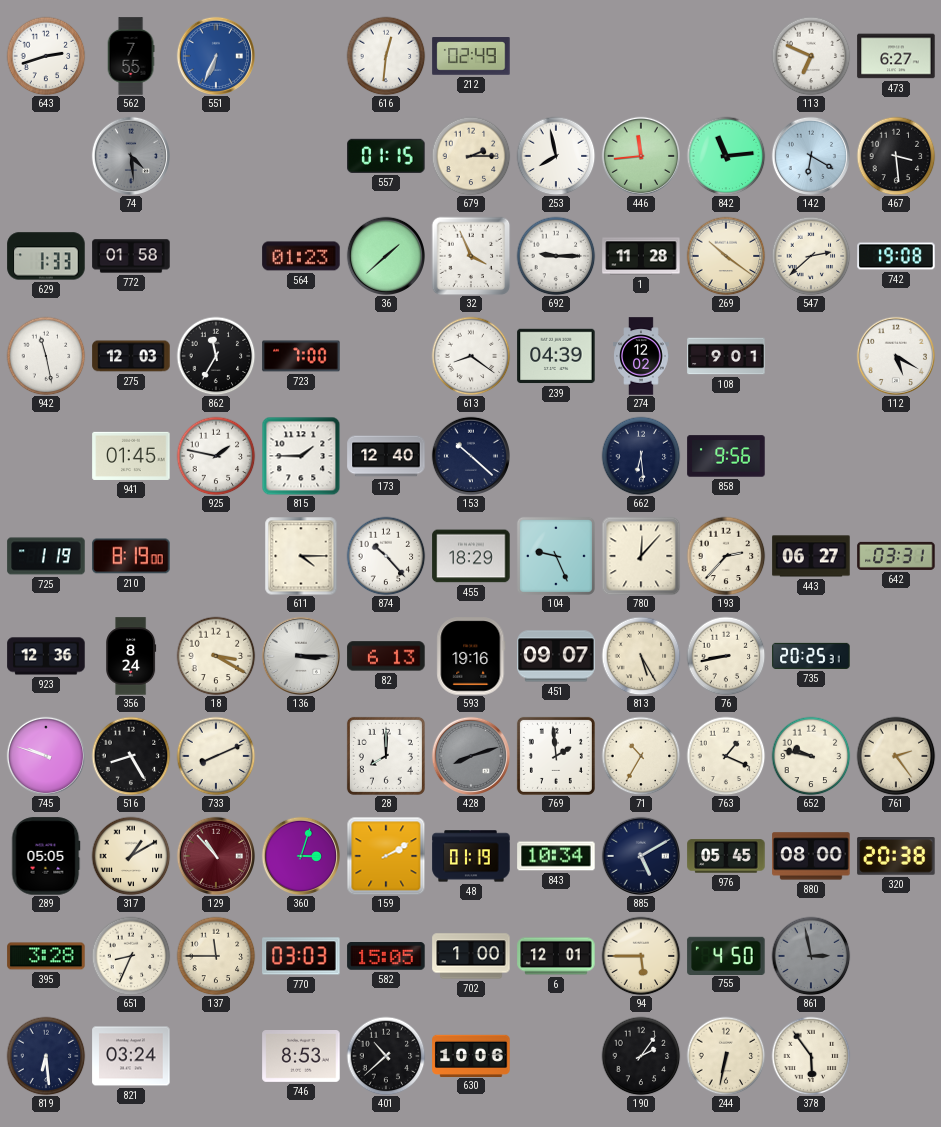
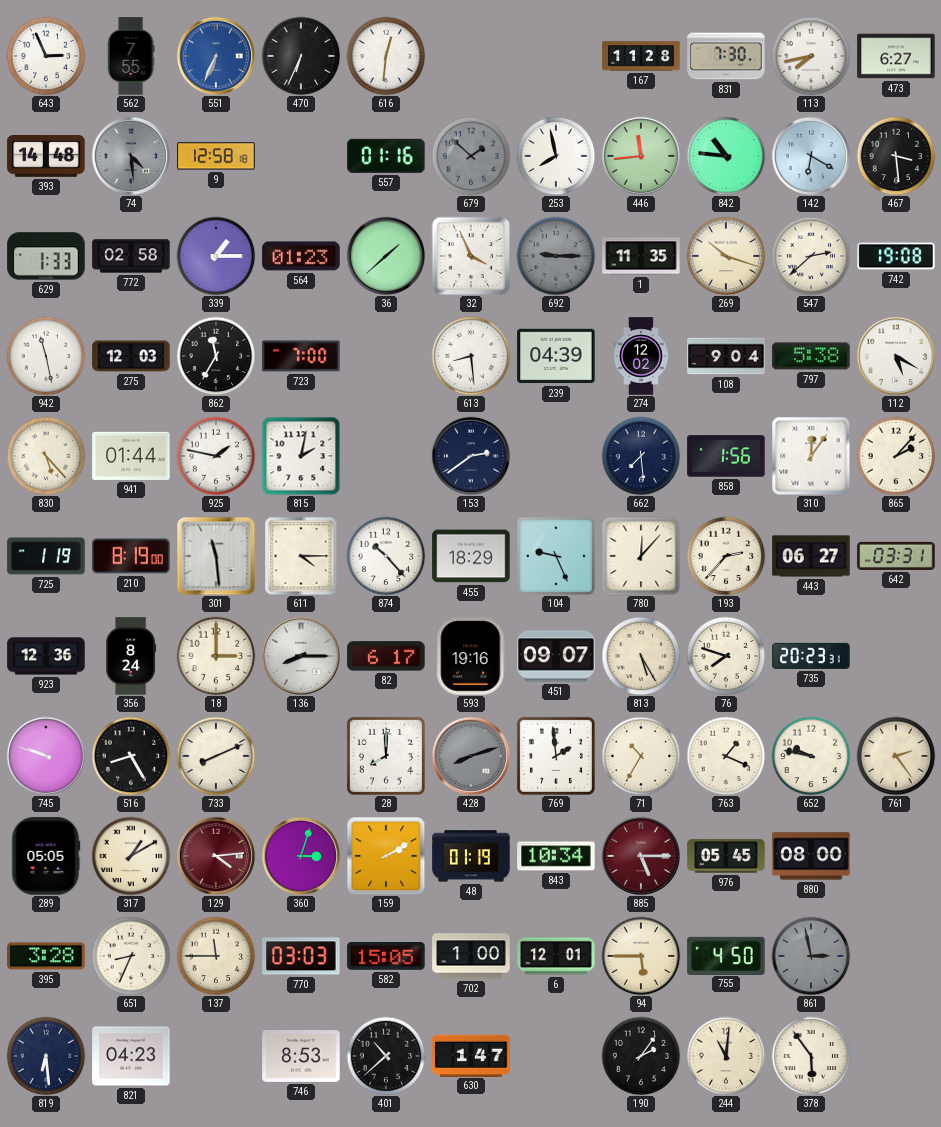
643: 2:42 -> 2:56
470: none -> 6:34
212: 02:49 -> none
167: none -> 11:28
831: none -> 7:30
113: 6:49 -> 7:43
393: none -> 14:48
9: none -> 12:58
557: 01:15 -> 01:16
679: 2:15 -> 1:52
679 dial: cream -> grey
842: 11:14 -> 10:46
772: 01:58 -> 02:58
339: none -> 1:15
692 dial: white -> grey
1: 11:28 -> 11:35
269: 10:21 -> 10:18
613: 8:21 -> 8:29
108: 9:01 -> 9:04
797: none -> 5:38
830: none -> 5:23
941: 01:45 -> 01:44
815: 1:45 -> 2:02
173: 12:40 -> none
153: 10:22 -> 2:39
662: 6:29 -> 7:29
858: 9:56 -> 1:56
310: none -> 12:06
865: none -> 2:07
301: none -> 11:29
18: 3:20 -> 3:00
136: 3:15 -> 8:15
82: 6:13 -> 6:17
76: 8:43 -> 7:48
735: 20:25 -> 20:23
129: 10:53 -> 4:14
885: 5:10 -> 5:15
885 dial: navy -> burgundy
320: 20:38 -> none
821: 03:24 -> 04:23
630: 10:06 -> 1:47
244: 6:32 -> 11:01
